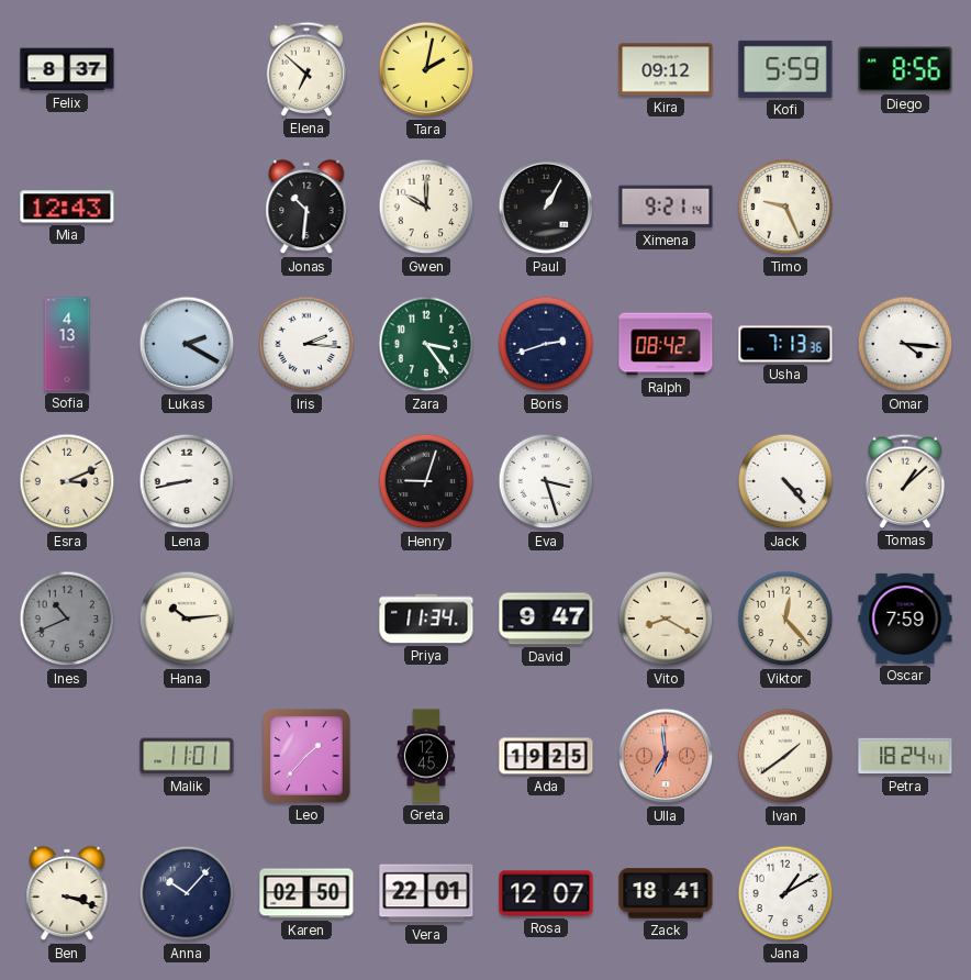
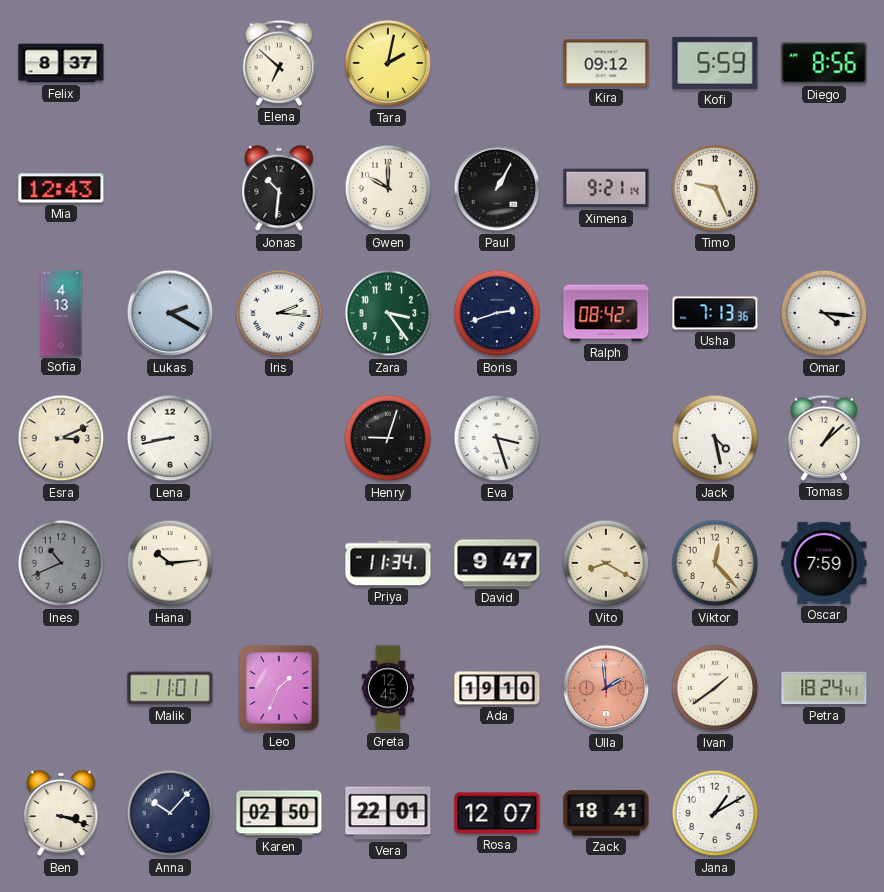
Jack: 4:23 -> 4:28
Leo: 1:37 -> 1:34
Ada: 19:25 -> 19:10
Ulla: 6:59 -> 1:59
